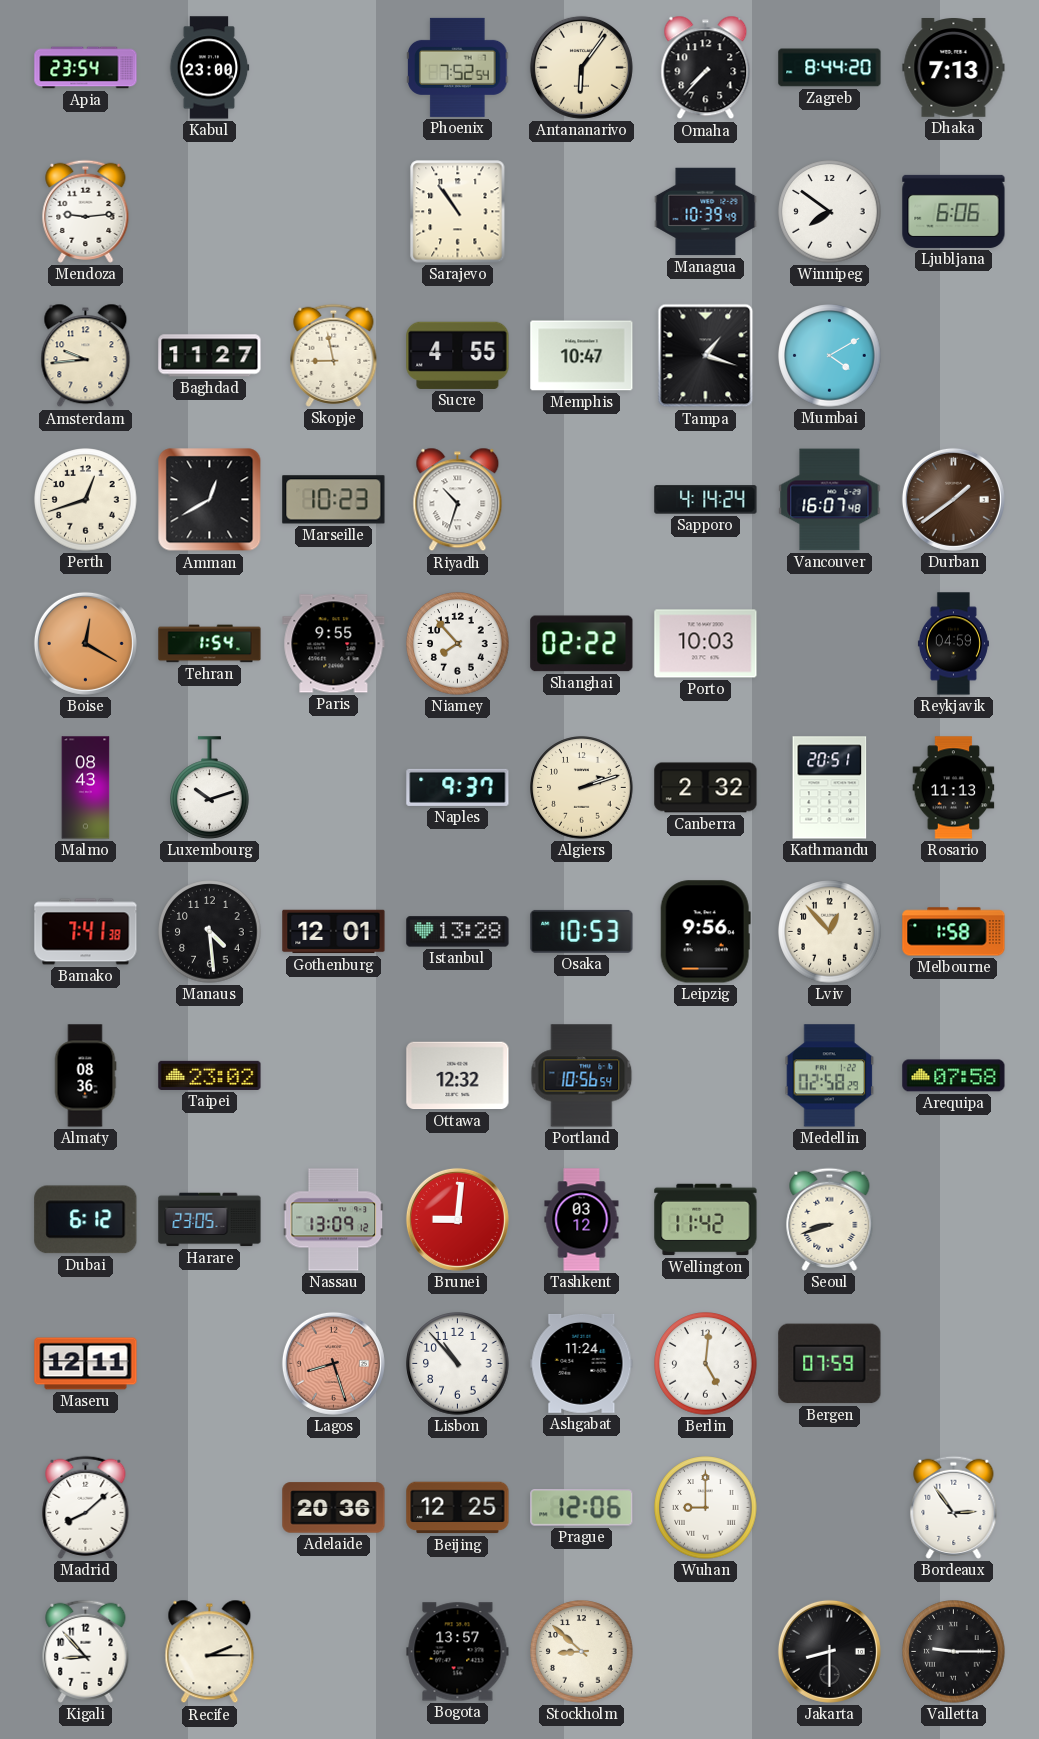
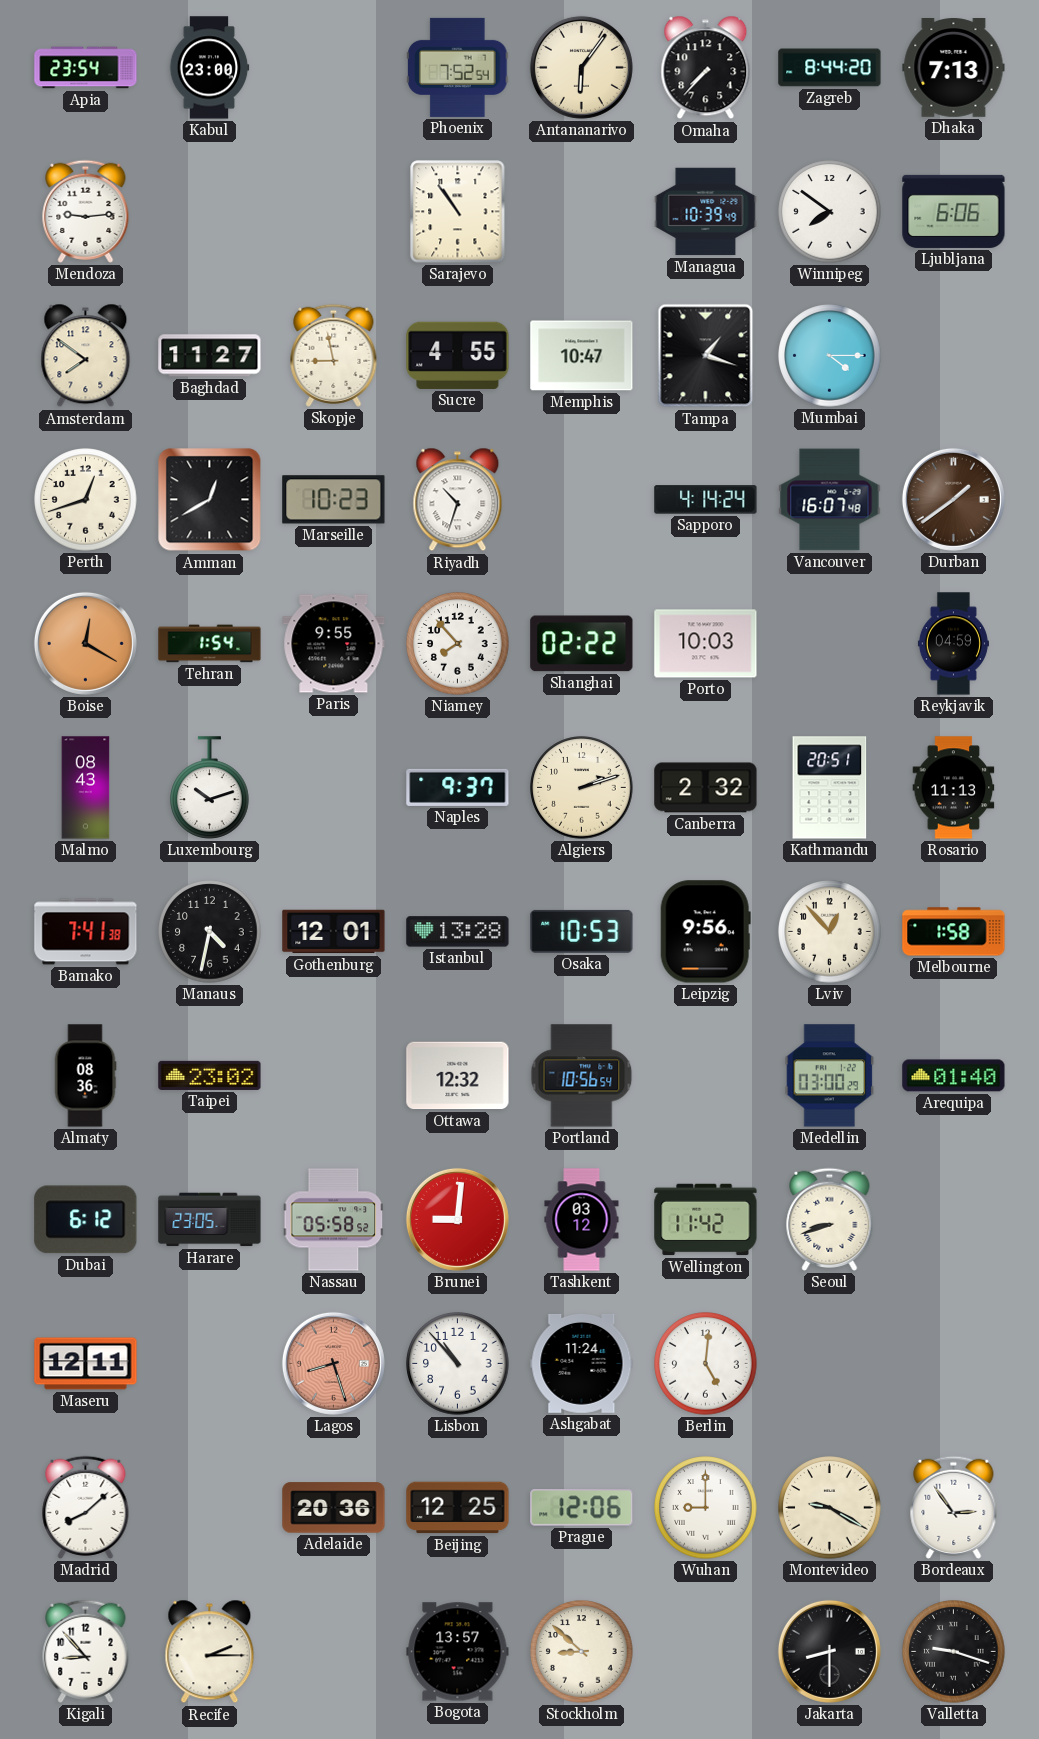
Amsterdam: 9:44 -> 7:51
Mumbai: 4:10 -> 4:15
Manaus: 4:29 -> 4:32
Medellin: 02:58 -> 03:00
Arequipa: 07:58 -> 01:40
Nassau: 13:09 -> 05:58
Bergen: 07:59 -> none
Montevideo: none -> 9:20
Valletta: 9:15 -> 9:18
